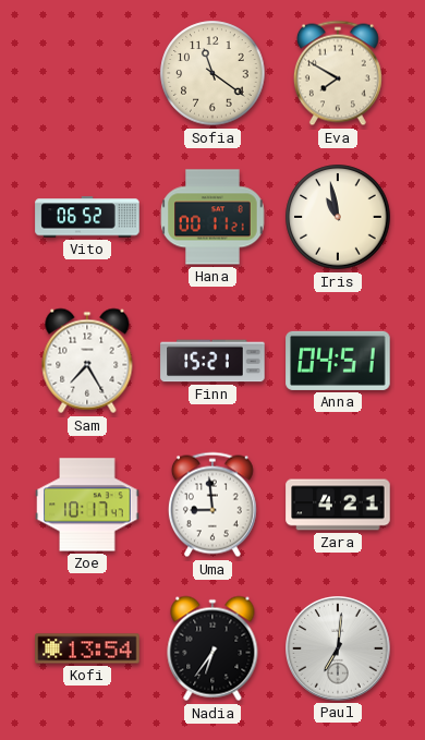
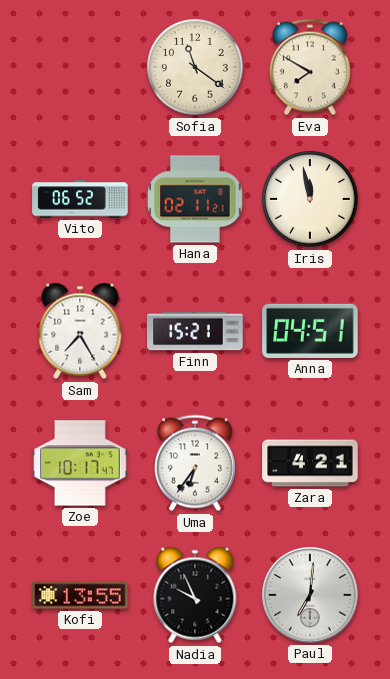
Hana: 00:11 -> 02:11
Iris: 10:58 -> 11:58
Uma: 8:59 -> 6:36
Kofi: 13:54 -> 13:55
Nadia: 6:36 -> 9:56
